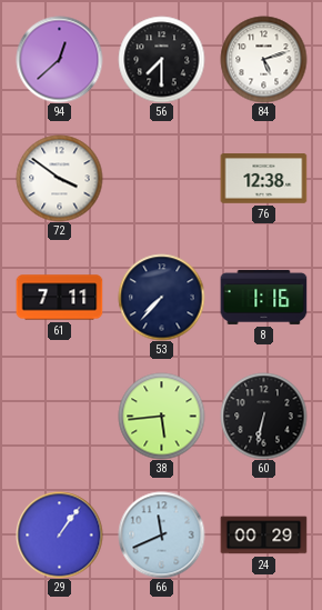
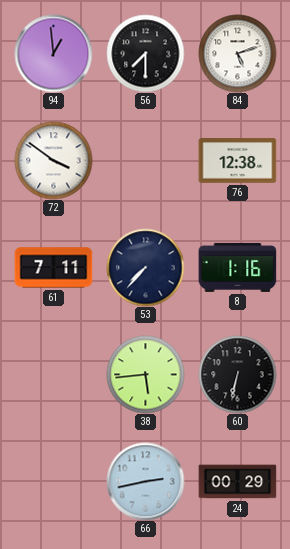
94: 12:38 -> 12:59
29: 1:06 -> none
66: 11:41 -> 2:43
